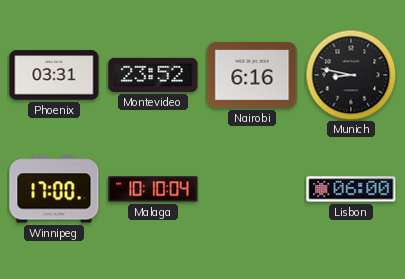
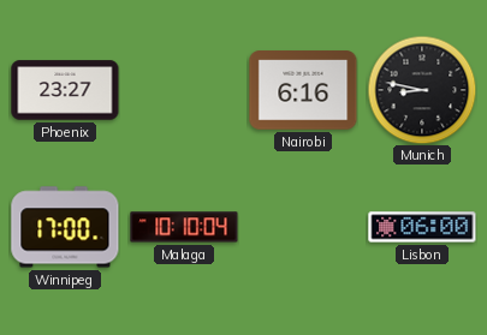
Phoenix: 03:31 -> 23:27
Montevideo: 23:52 -> none
